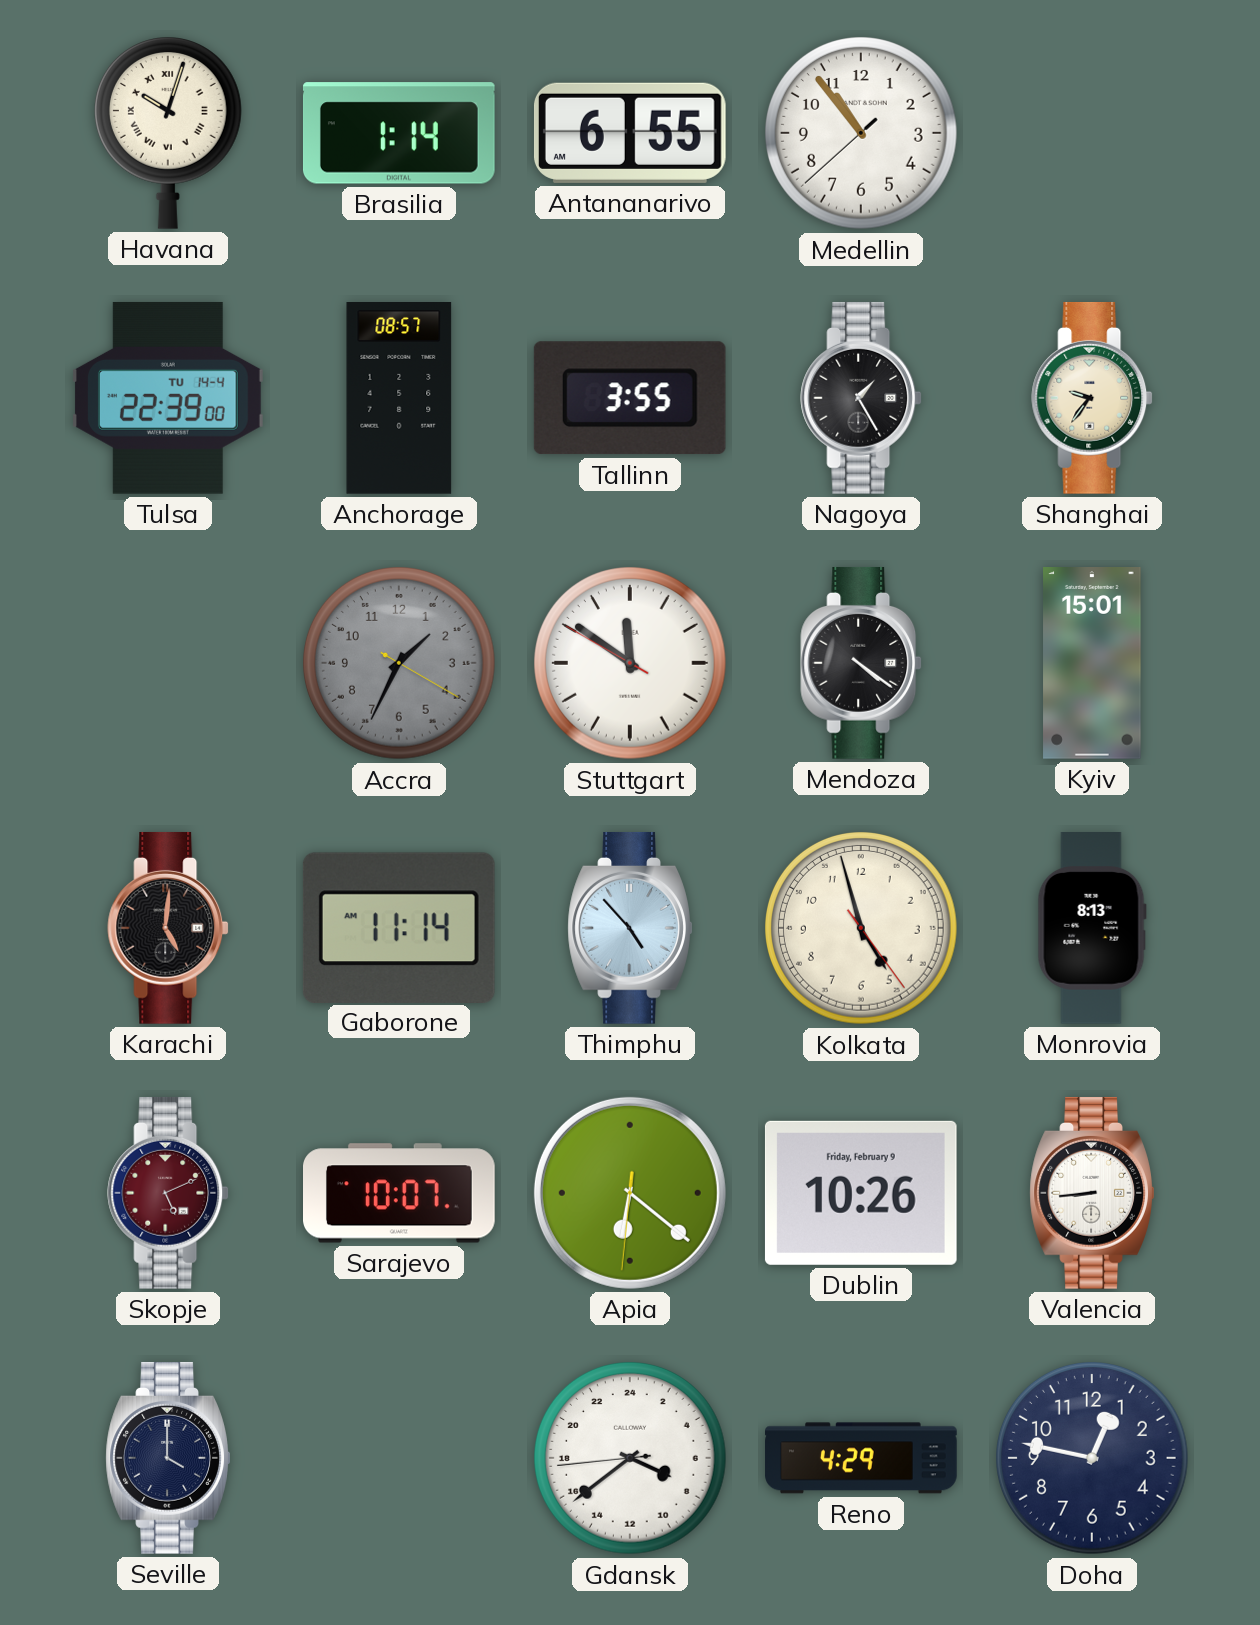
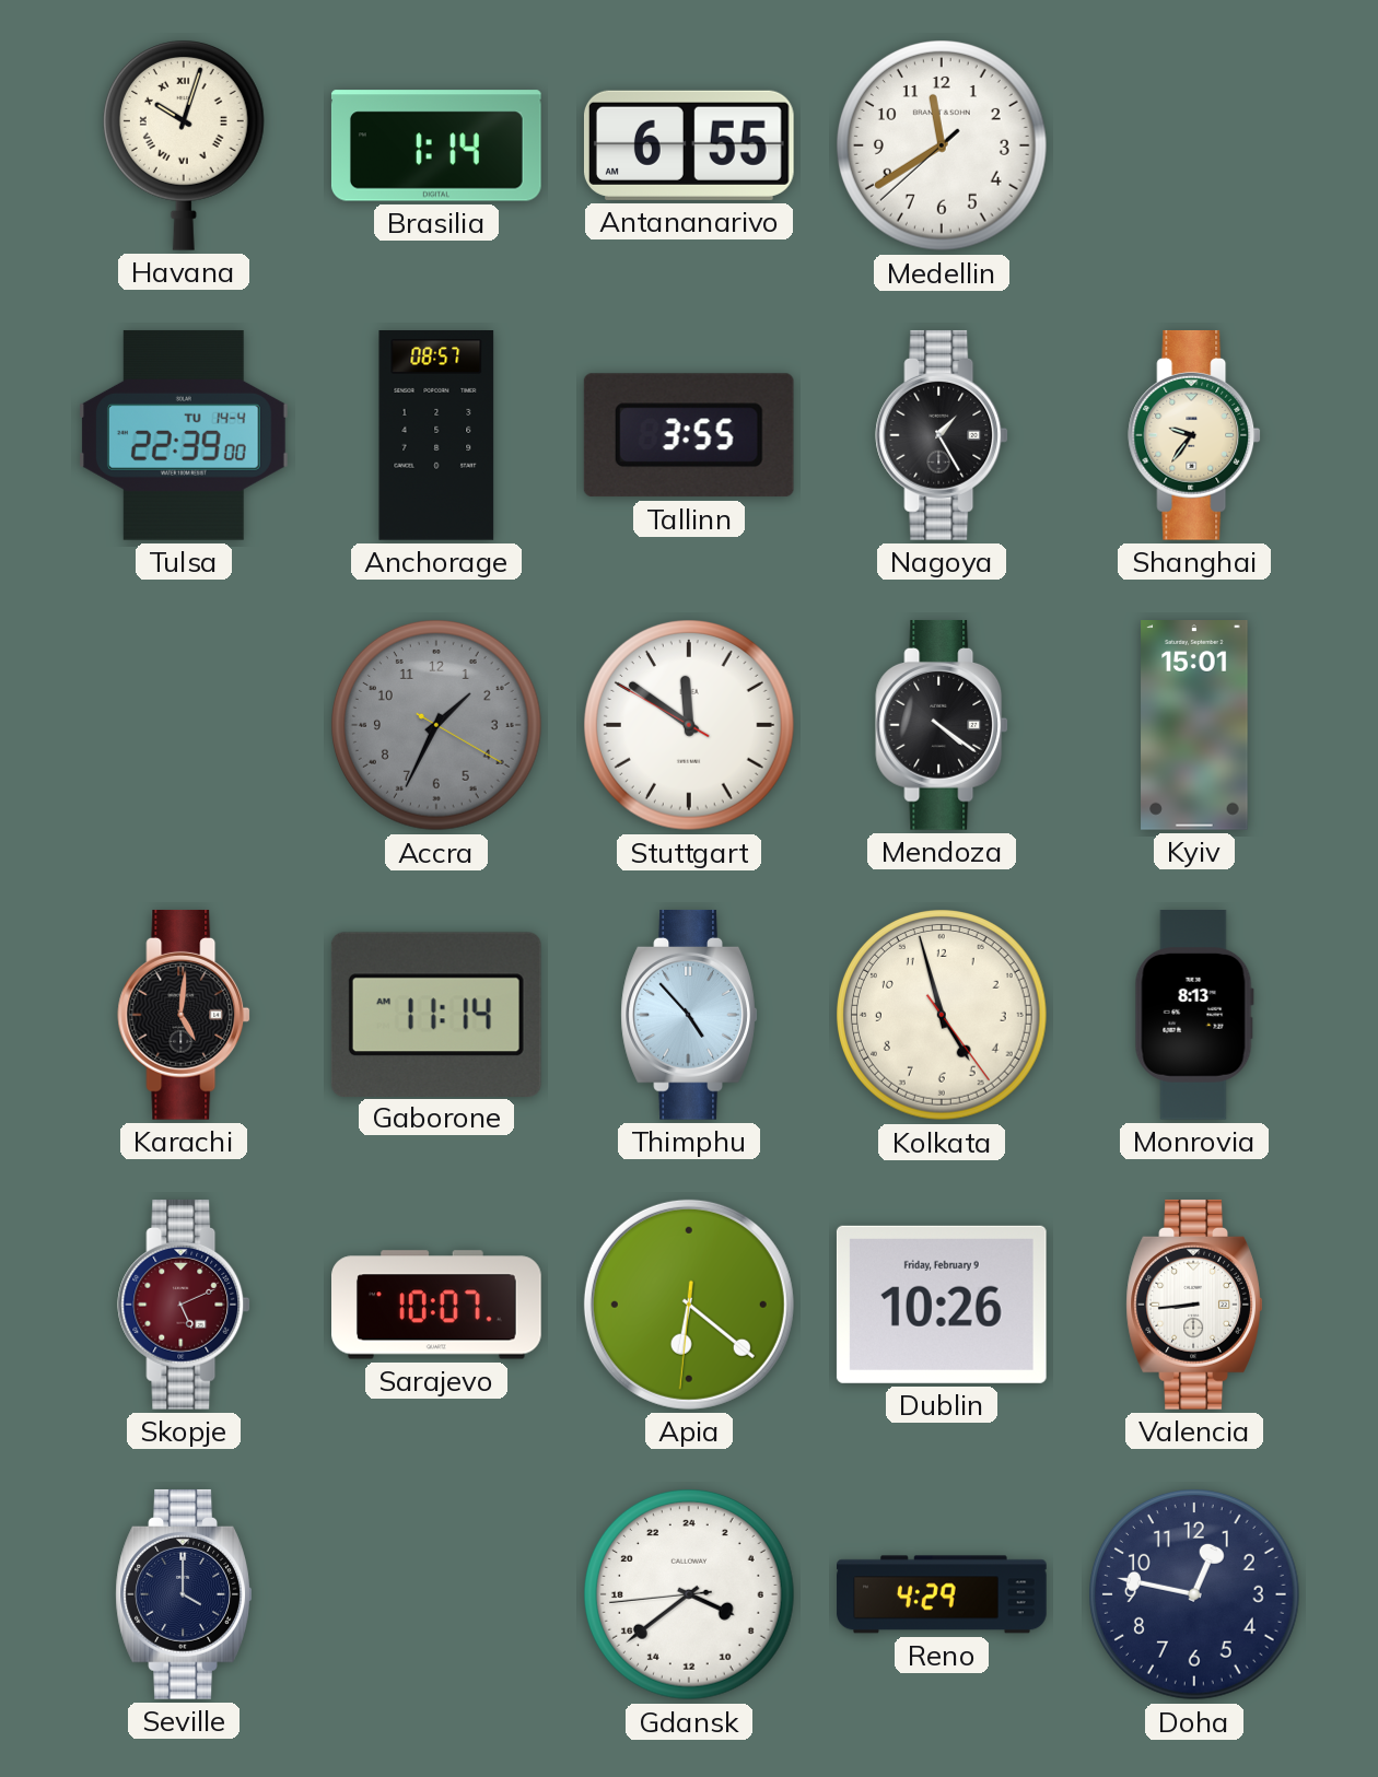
Medellin: 10:53 -> 11:39
